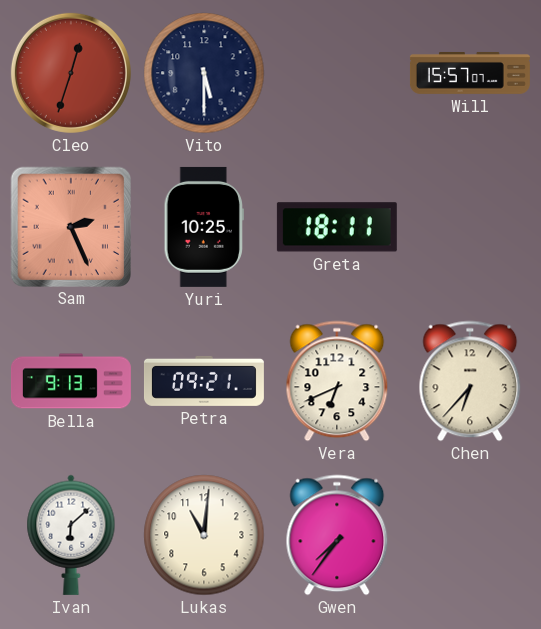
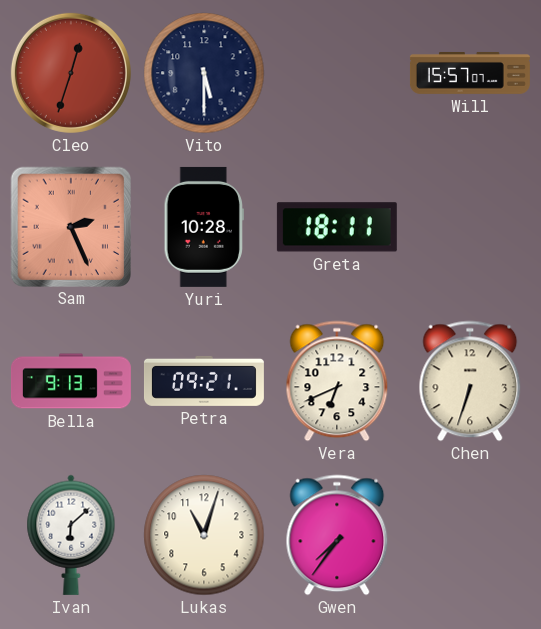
Yuri: 10:25 -> 10:28
Chen: 6:37 -> 6:33
Lukas: 11:01 -> 11:03
